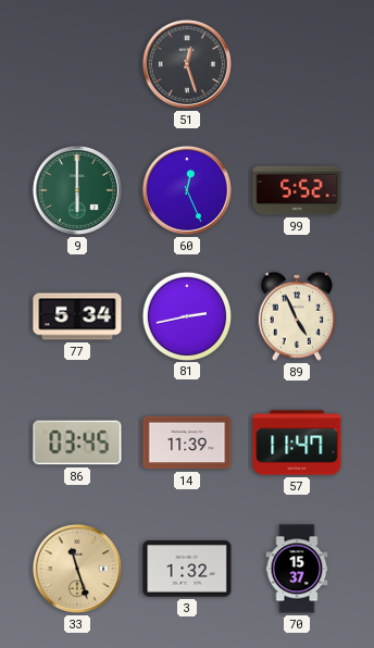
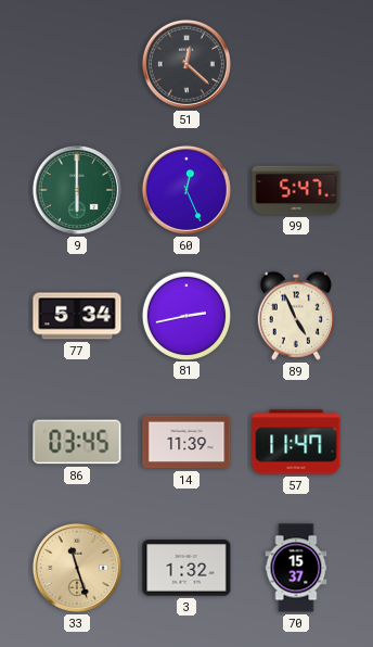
51: 12:27 -> 12:22
99: 5:52 -> 5:47
